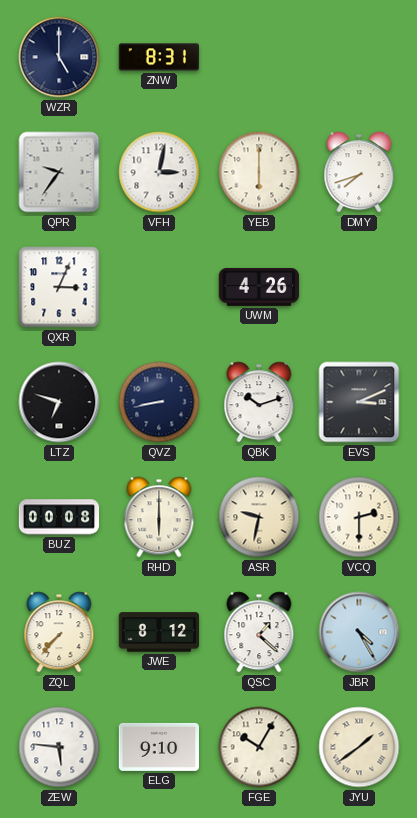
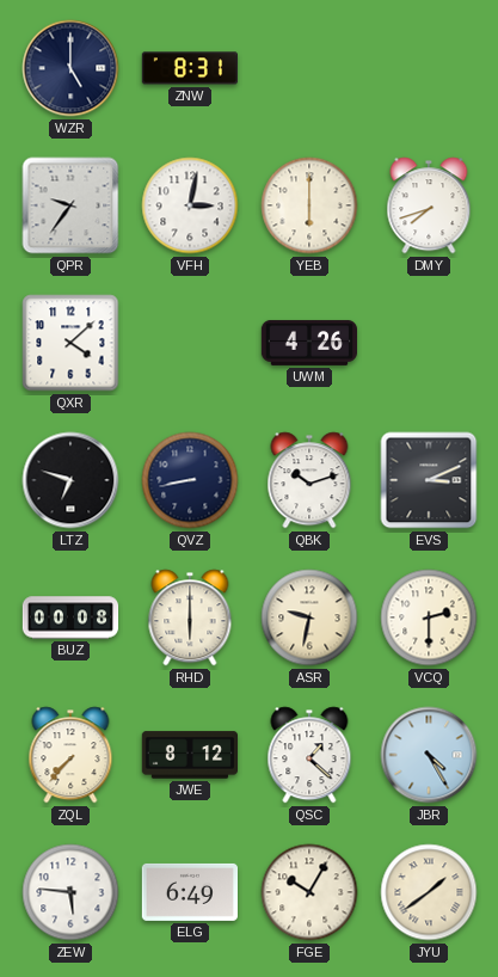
QXR: 3:04 -> 4:08
ELG: 9:10 -> 6:49
